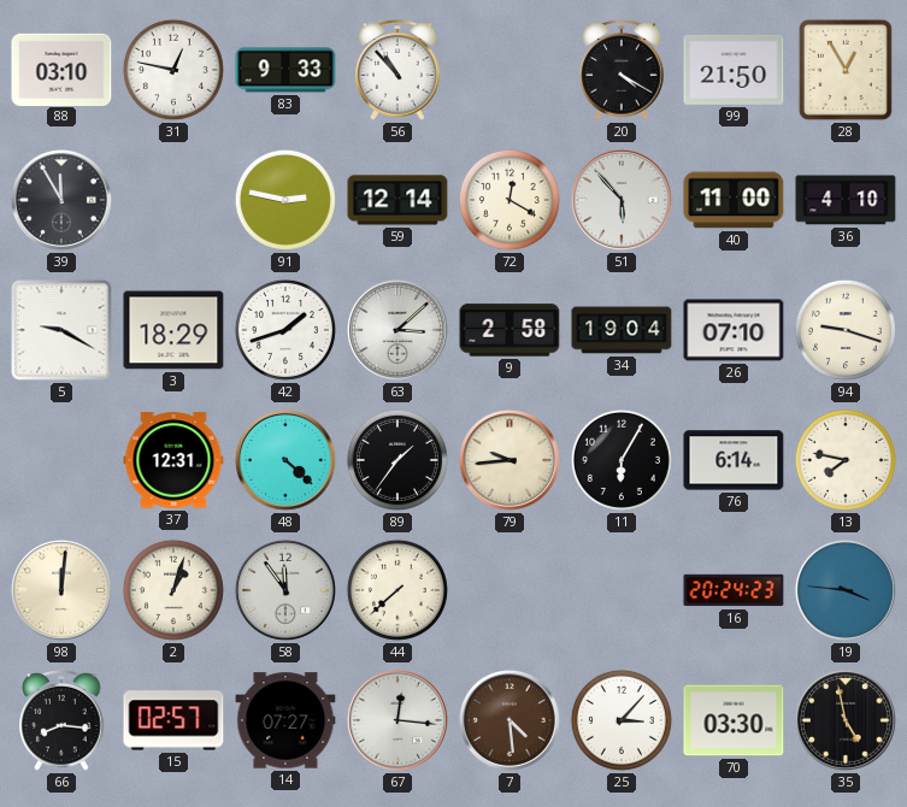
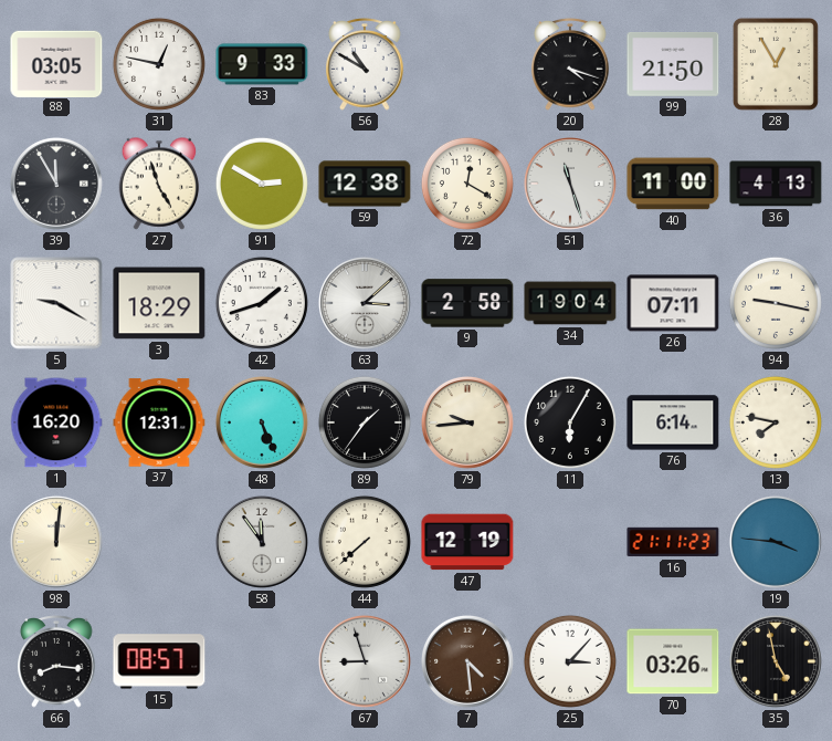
88: 03:10 -> 03:05
56: 10:53 -> 10:50
20: 4:20 -> 4:18
27: none -> 4:57
91: 2:47 -> 2:50
59: 12:14 -> 12:38
51: 5:53 -> 11:27
36: 4:10 -> 4:13
26: 07:10 -> 07:11
94: 9:18 -> 9:17
1: none -> 16:20
48: 4:22 -> 5:26
2: 1:03 -> none
47: none -> 12:19
16: 20:24 -> 21:11
15: 02:57 -> 08:57
14: 07:27 -> none
67: 12:16 -> 8:57
70: 03:30 -> 03:26
